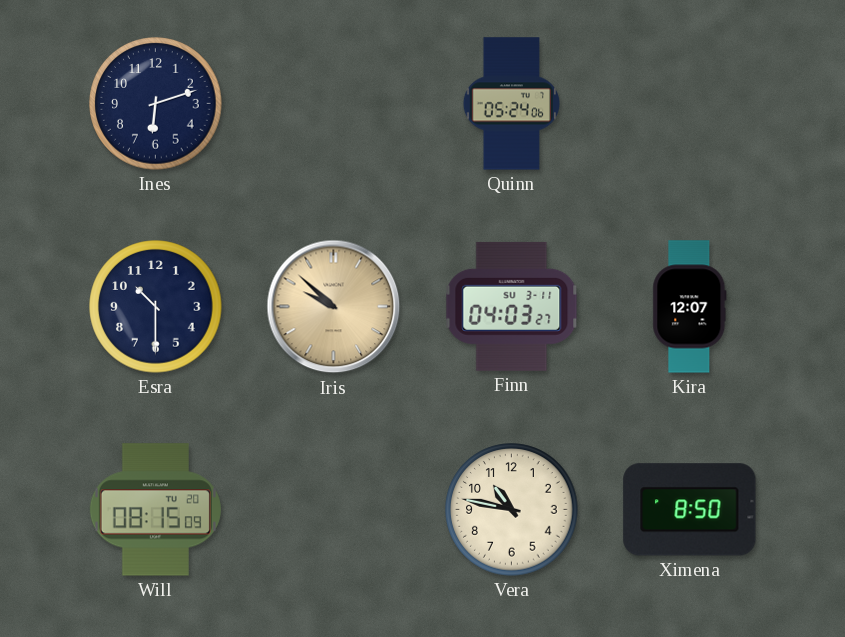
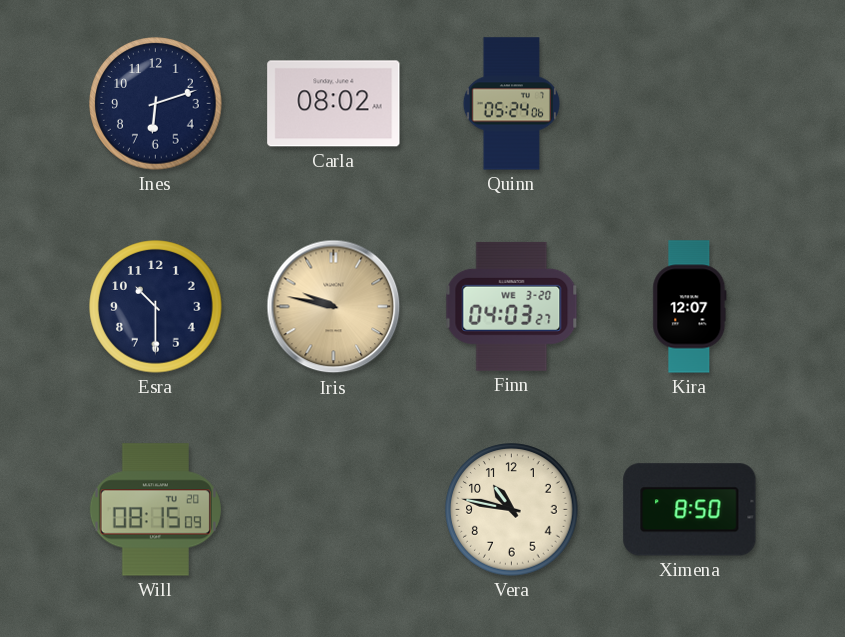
Carla: none -> 08:02
Iris: 9:52 -> 9:47
Finn date: SU 3-11 -> WE 3-20
